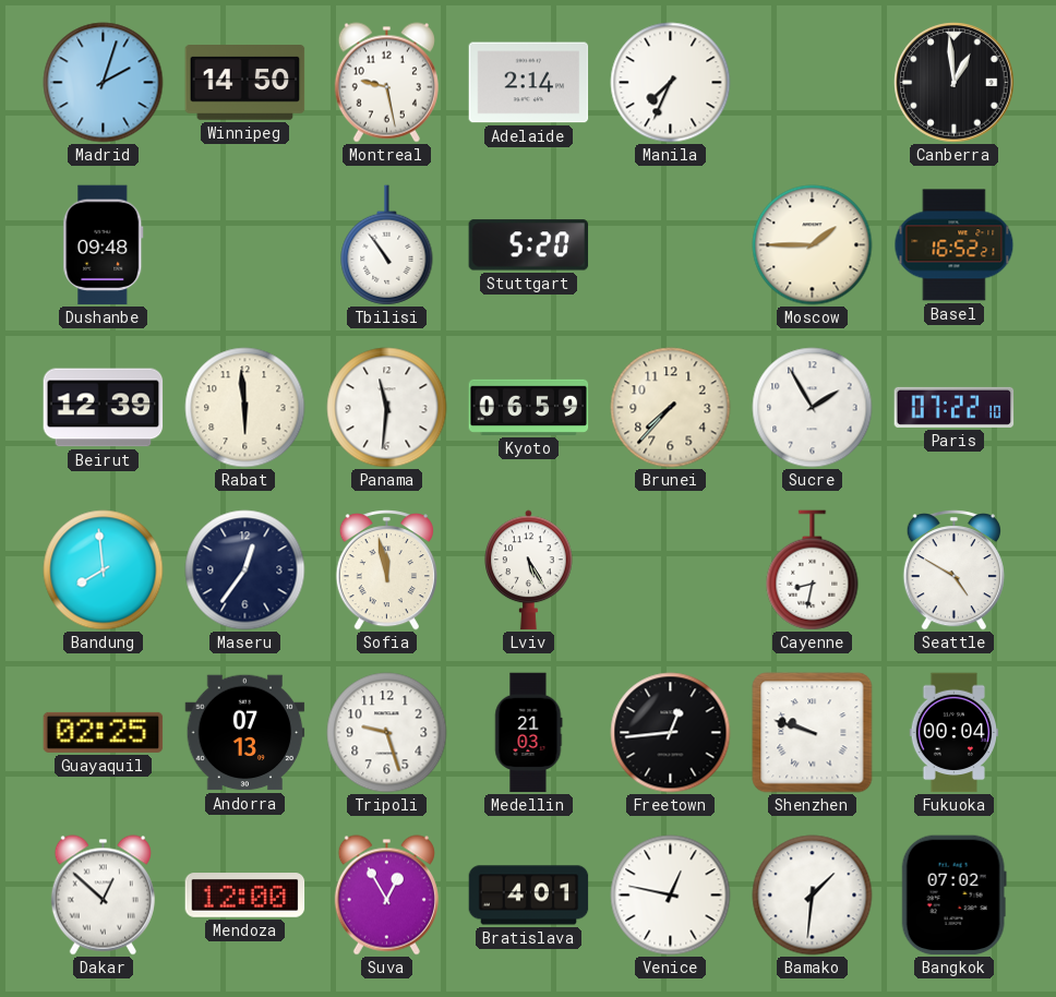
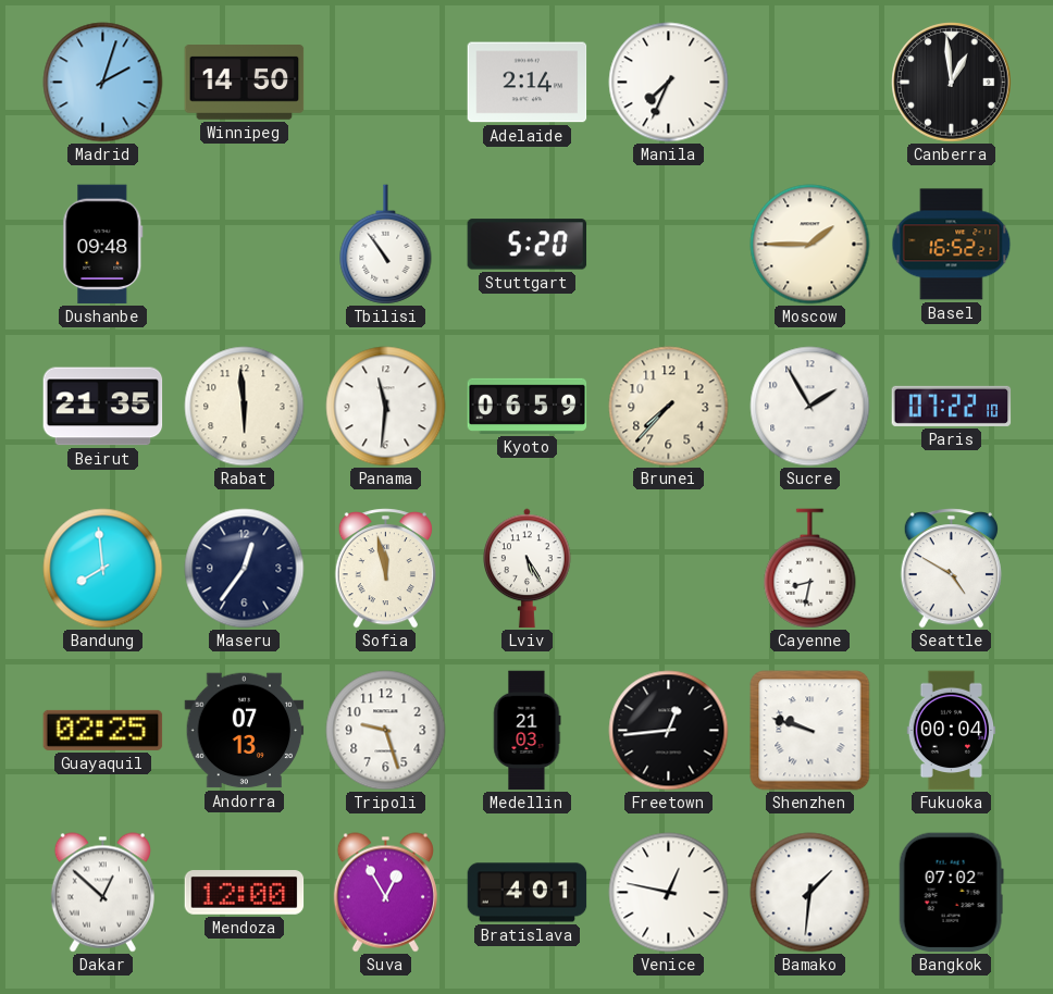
Montreal: 9:28 -> none
Beirut: 12:39 -> 21:35
